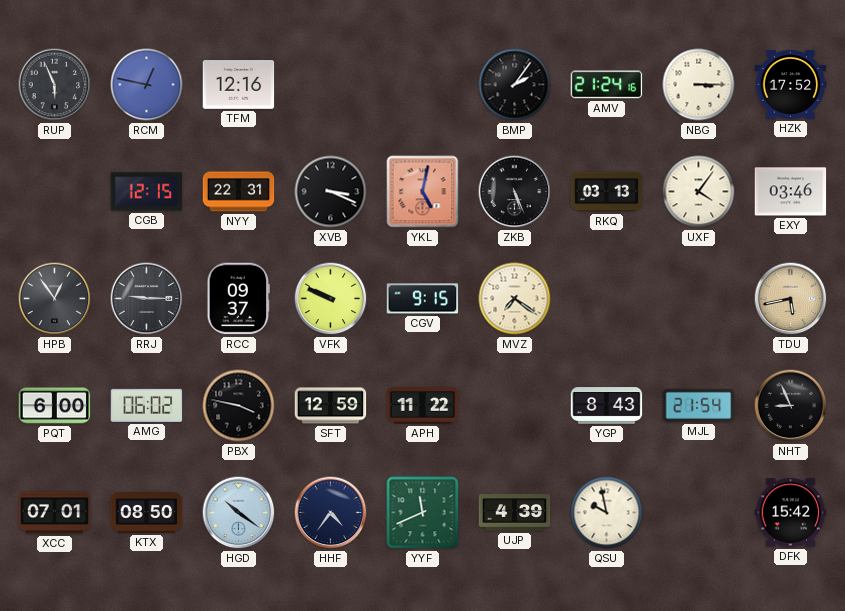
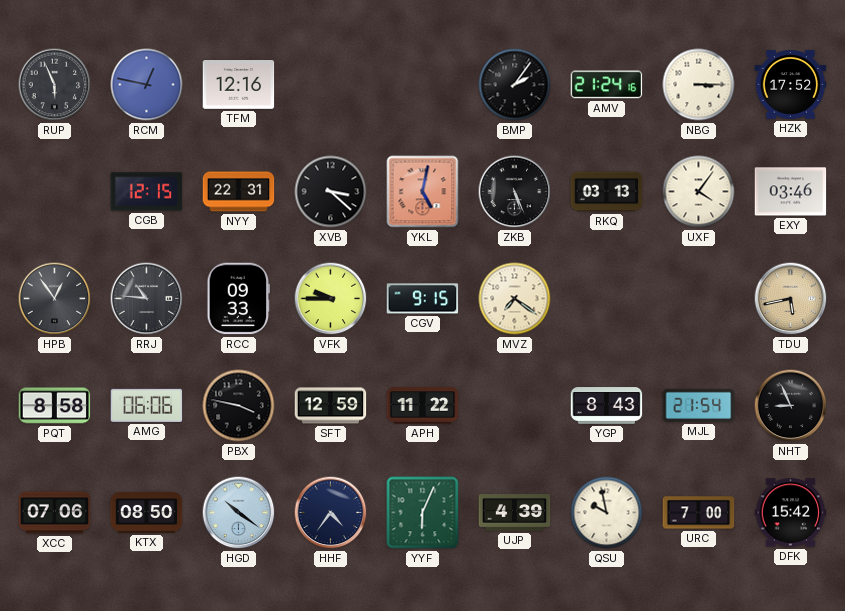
XVB: 3:19 -> 3:22
RRJ: 9:15 -> 10:46
RCC: 09:37 -> 09:33
VFK: 9:49 -> 9:45
PQT: 6:00 -> 8:58
AMG: 06:02 -> 06:06
XCC: 07:01 -> 07:06
YYF: 11:41 -> 6:04
URC: none -> 7:00
